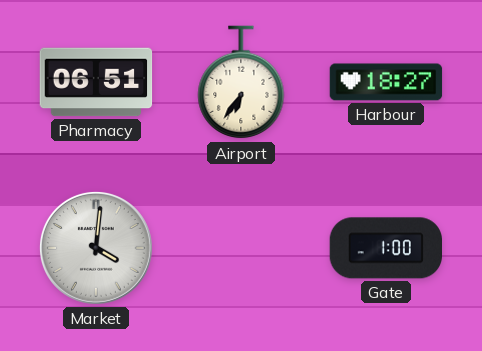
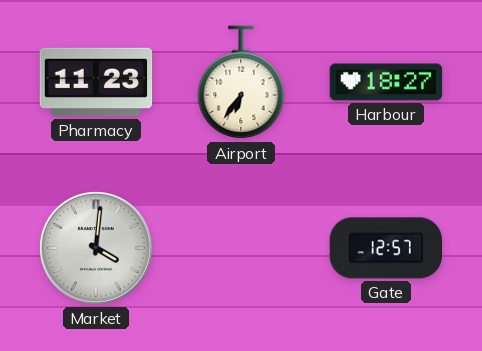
Pharmacy: 06:51 -> 11:23
Gate: 1:00 -> 12:57
